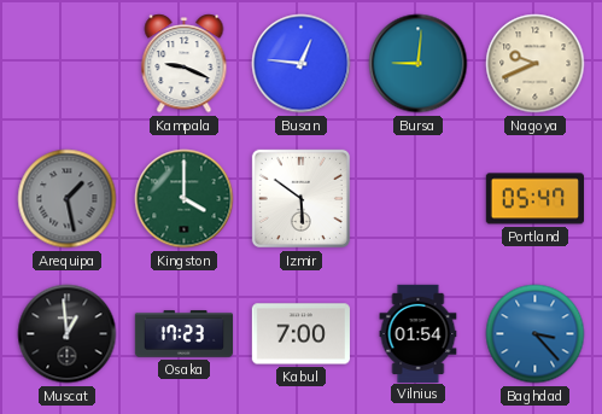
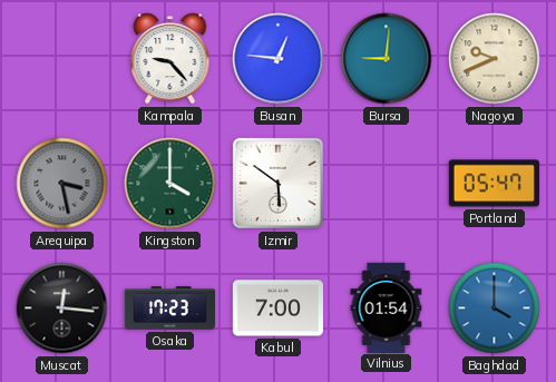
Kampala: 9:19 -> 9:23
Arequipa: 1:28 -> 3:28
Muscat: 12:59 -> 12:16
Baghdad: 3:23 -> 4:00
